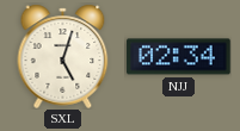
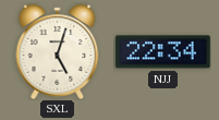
NJJ: 02:34 -> 22:34
